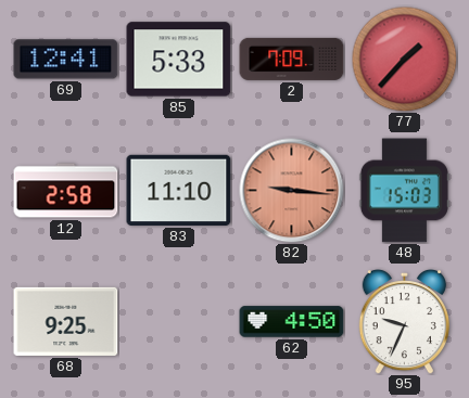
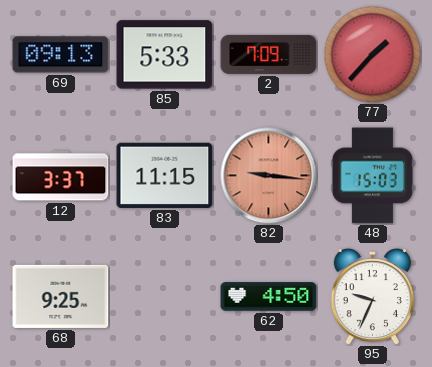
69: 12:41 -> 09:13
12: 2:58 -> 3:37
83: 11:10 -> 11:15
